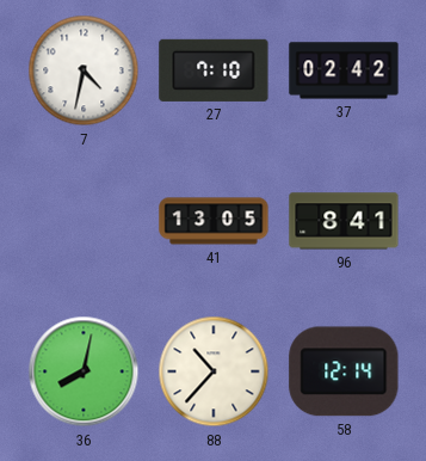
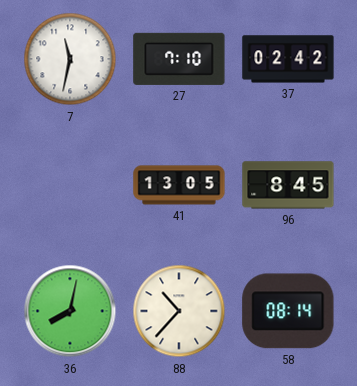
7: 4:32 -> 11:32
96: 8:41 -> 8:45
58: 12:14 -> 08:14
